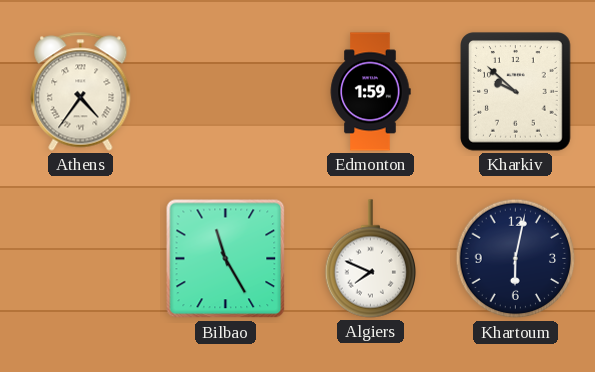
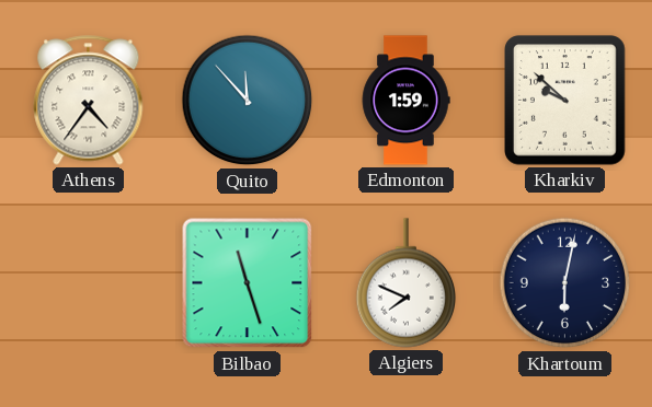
Quito: none -> 11:53
Bilbao: 11:25 -> 11:27
